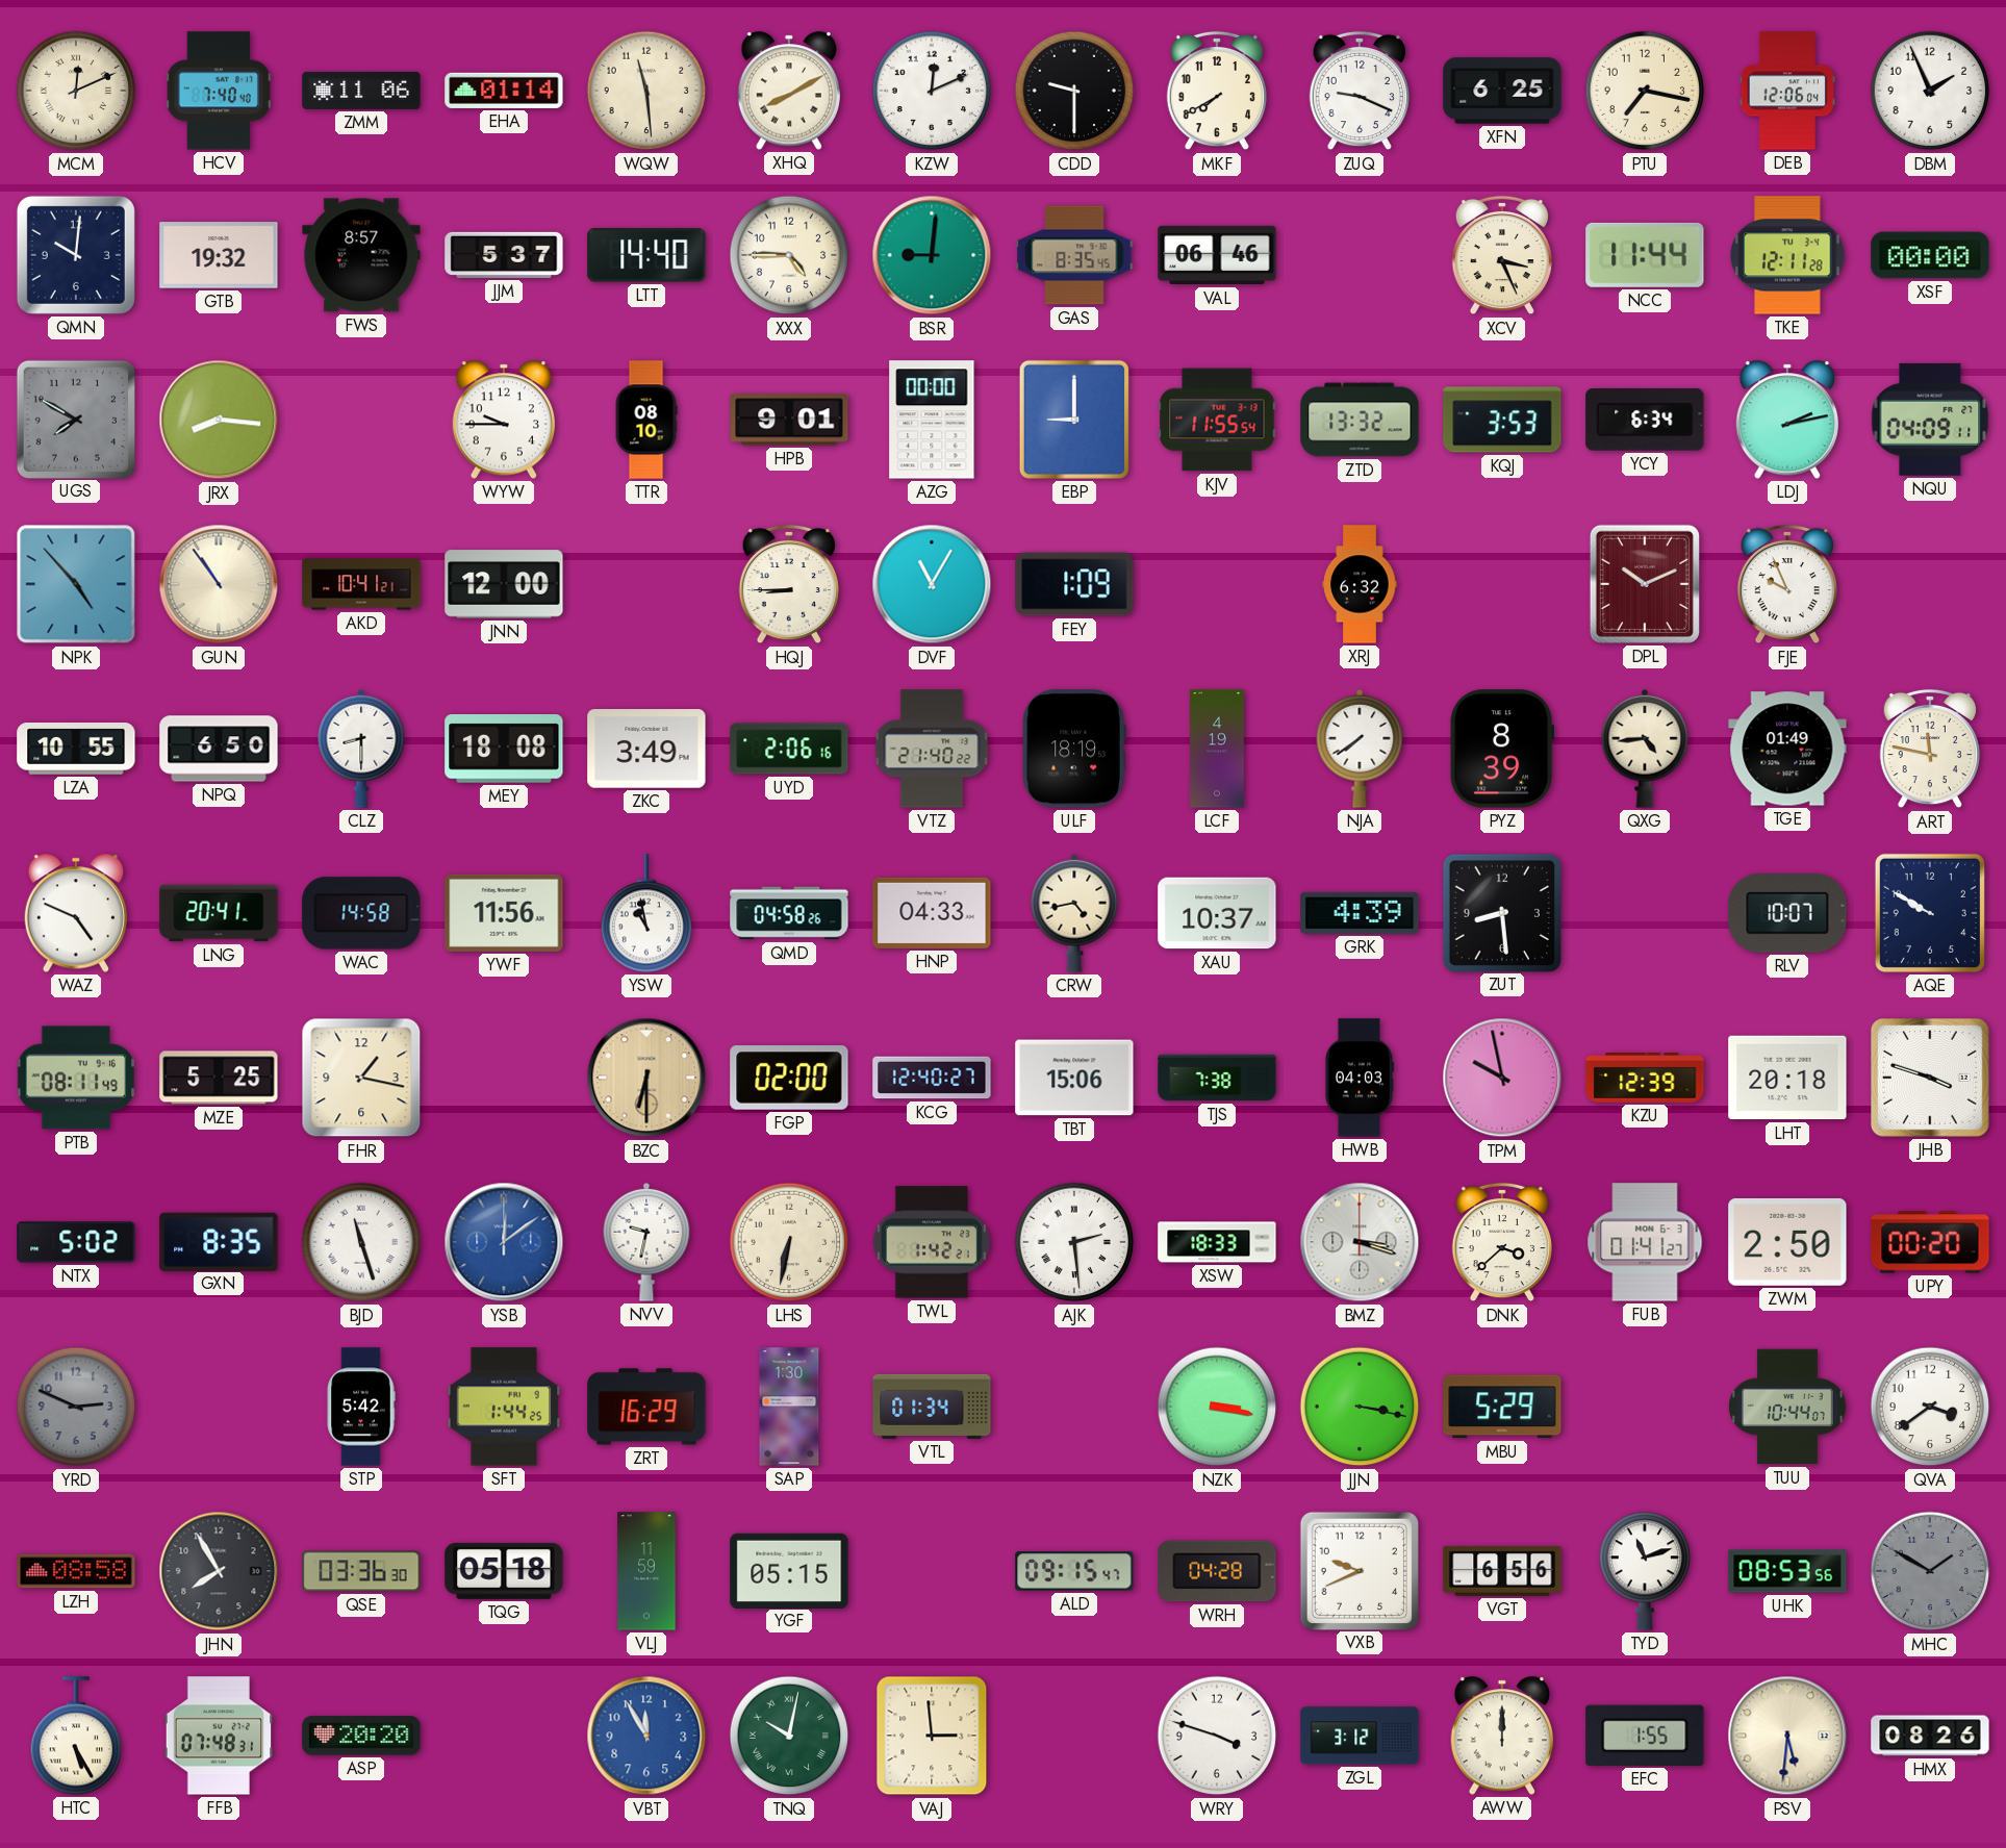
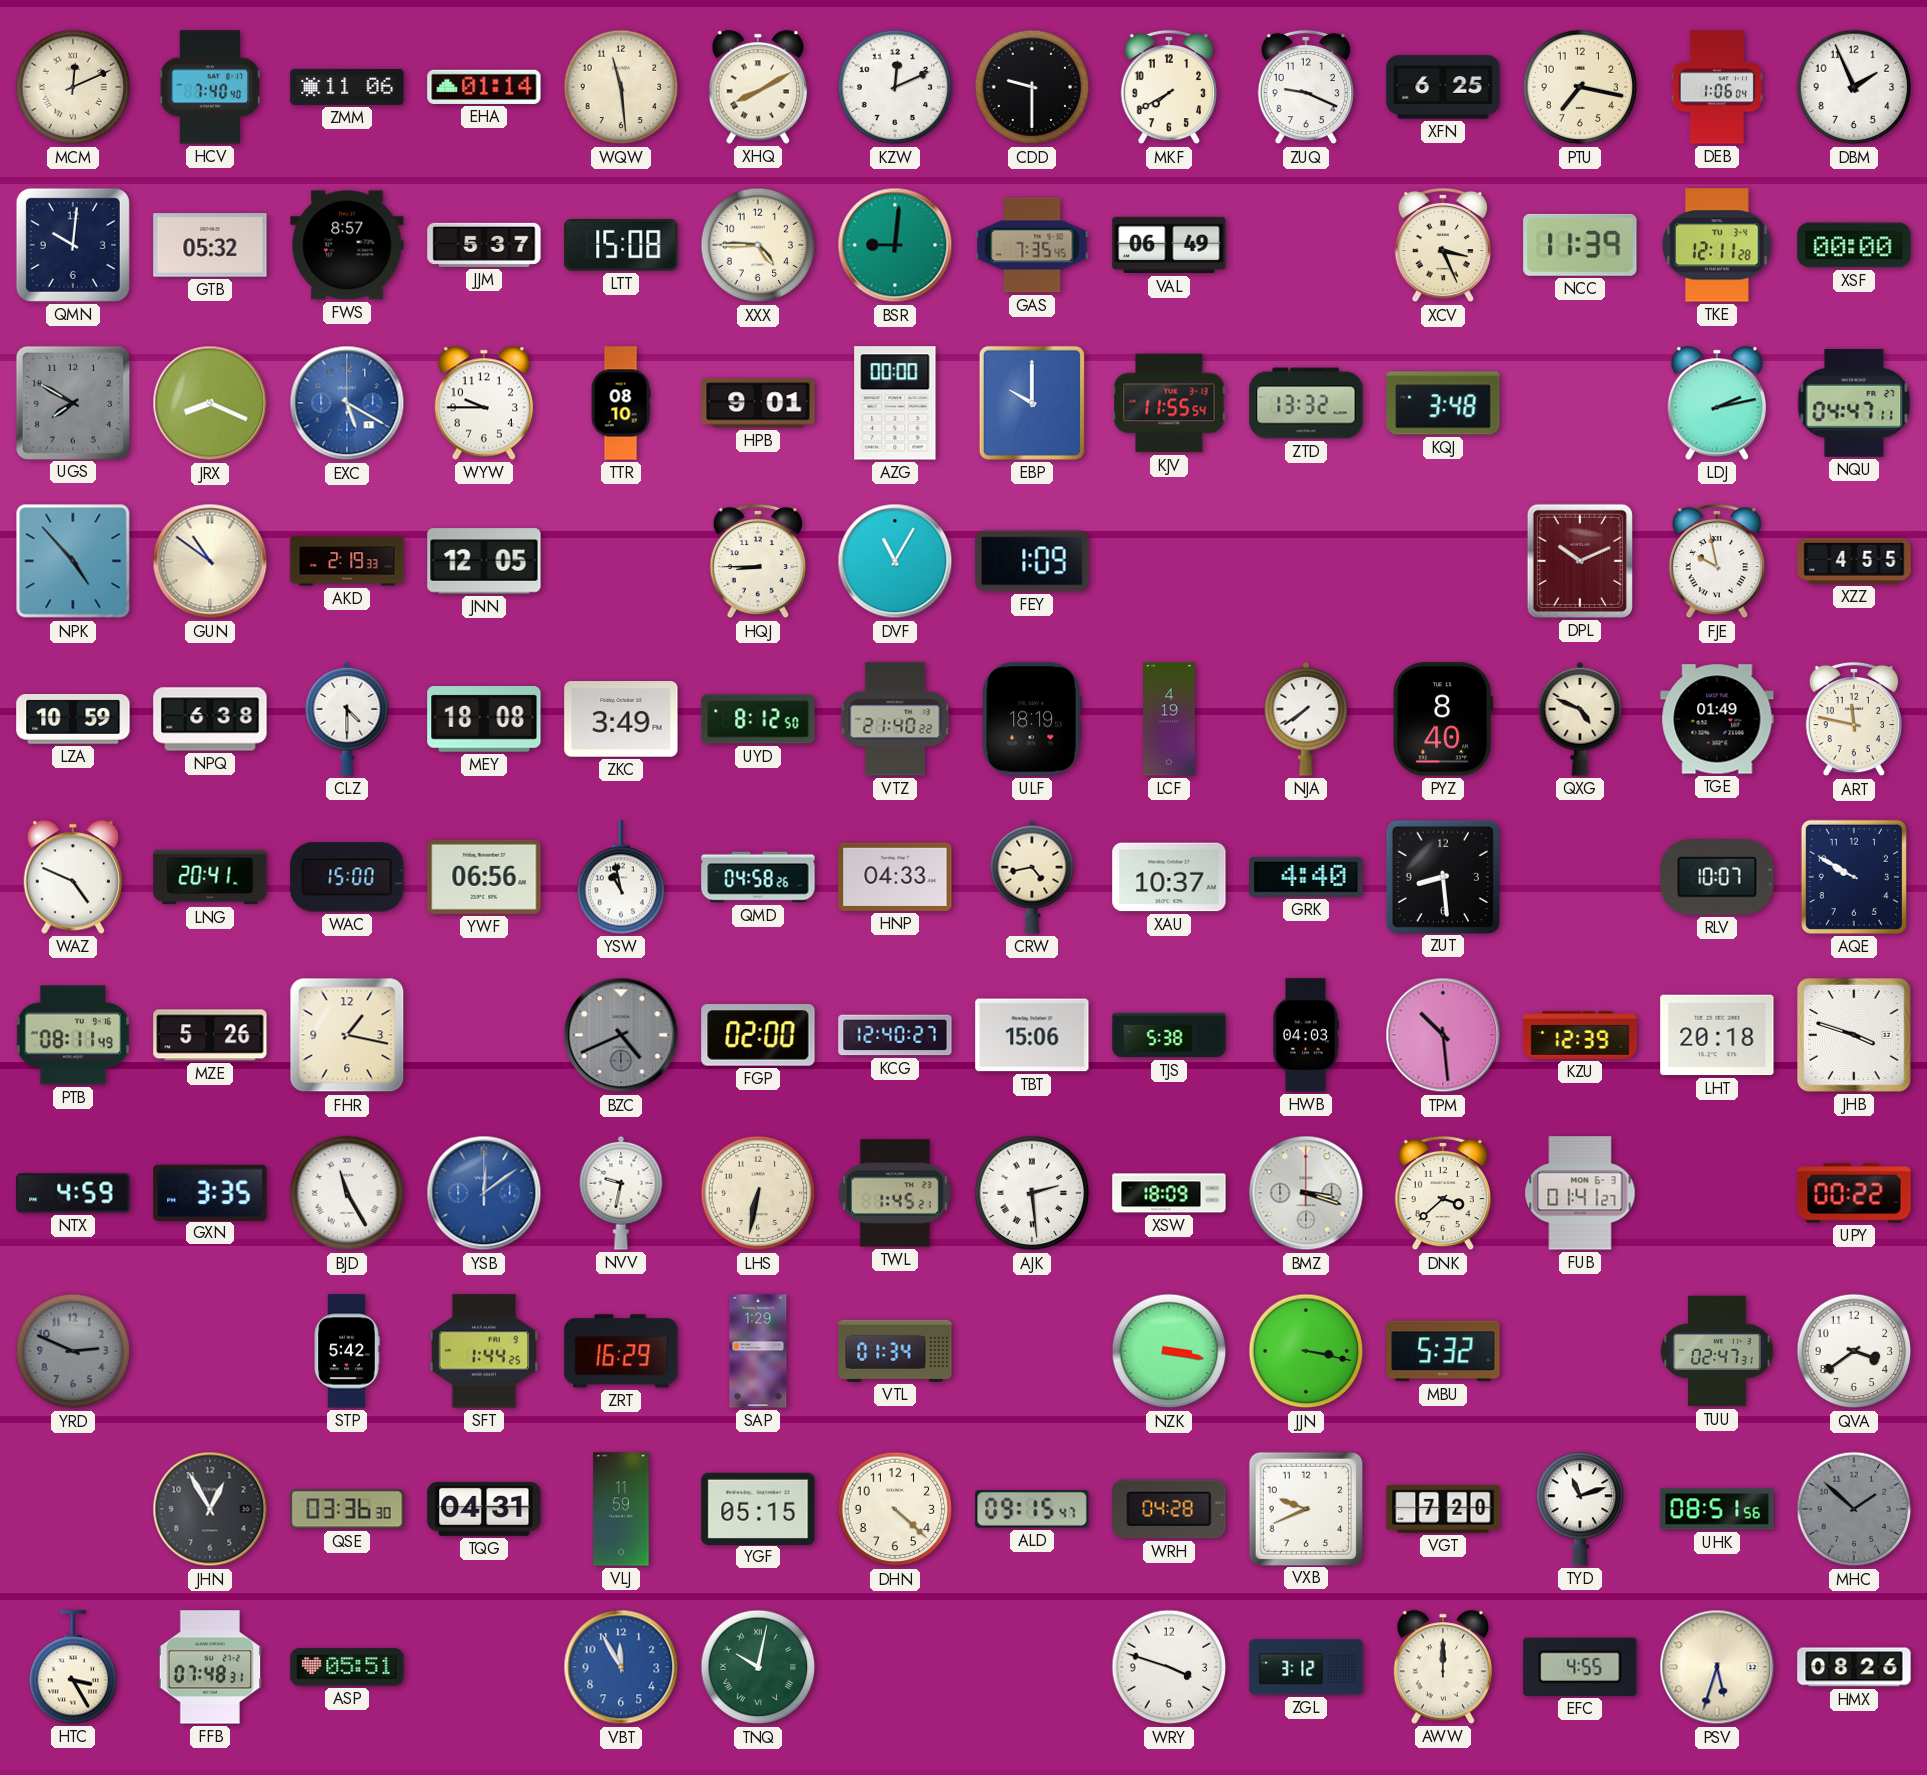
DEB: 12:06 -> 1:06
GTB: 19:32 -> 05:32
LTT: 14:40 -> 15:08
GAS: 8:35 -> 7:35
VAL: 06:46 -> 06:49
NCC: 11:44 -> 11:39
JRX: 8:16 -> 8:19
EXC: none -> 5:20
EBP: 9:00 -> 10:00
KQJ: 3:53 -> 3:48
YCY: 6:34 -> none
NQU: 04:09 -> 04:47
GUN: 10:54 -> 10:51
AKD: 10:41 -> 2:19
JNN: 12:00 -> 12:05
XRJ: 6:32 -> none
FJE: 9:56 -> 9:58
XZZ: none -> 4:55
LZA: 10:55 -> 10:59
NPQ: 6:50 -> 6:38
CLZ: 8:30 -> 4:30
UYD: 2:06 -> 8:12
PYZ: 8:39 -> 8:40
QXG: 4:44 -> 4:49
WAC: 14:58 -> 15:00
YWF: 11:56 -> 06:56
GRK: 4:39 -> 4:40
MZE: 5:25 -> 5:26
BZC: 6:30 -> 4:41
BZC dial: champagne -> grey
TJS: 7:38 -> 5:38
TPM: 9:58 -> 10:29
NTX: 5:02 -> 4:59
GXN: 8:35 -> 3:35
BJD: 11:27 -> 11:25
TWL: 1:42 -> 1:45
XSW: 18:33 -> 18:09
ZWM: 2:50 -> none
UPY: 00:20 -> 00:22
SAP: 1:30 -> 1:29
MBU: 5:29 -> 5:32
TUU: 10:44 -> 02:47
LZH: 08:58 -> none
JHN: 7:55 -> 12:55
TQG: 05:18 -> 04:31
DHN: none -> 4:22
VGT: 6:56 -> 7:20
UHK: 08:53 -> 08:51
MHC: 1:50 -> 1:52
HTC: 5:25 -> 3:25
ASP: 20:20 -> 05:51
VAJ: 2:59 -> none
EFC: 1:55 -> 4:55
PSV: 5:31 -> 5:33
